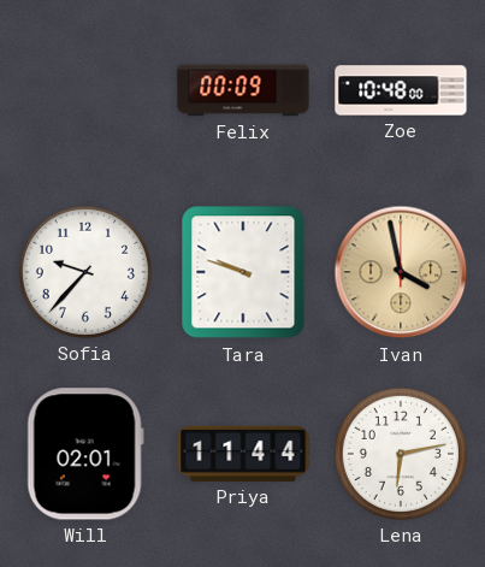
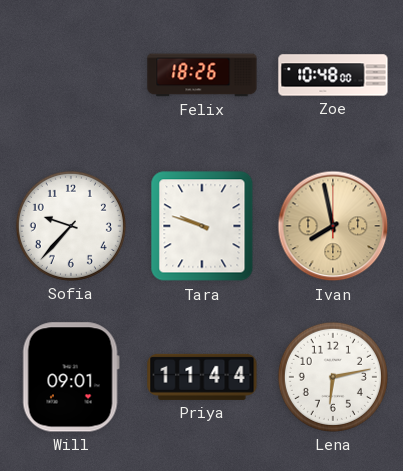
Felix: 00:09 -> 18:26
Ivan: 3:58 -> 7:58
Will: 02:01 -> 09:01
